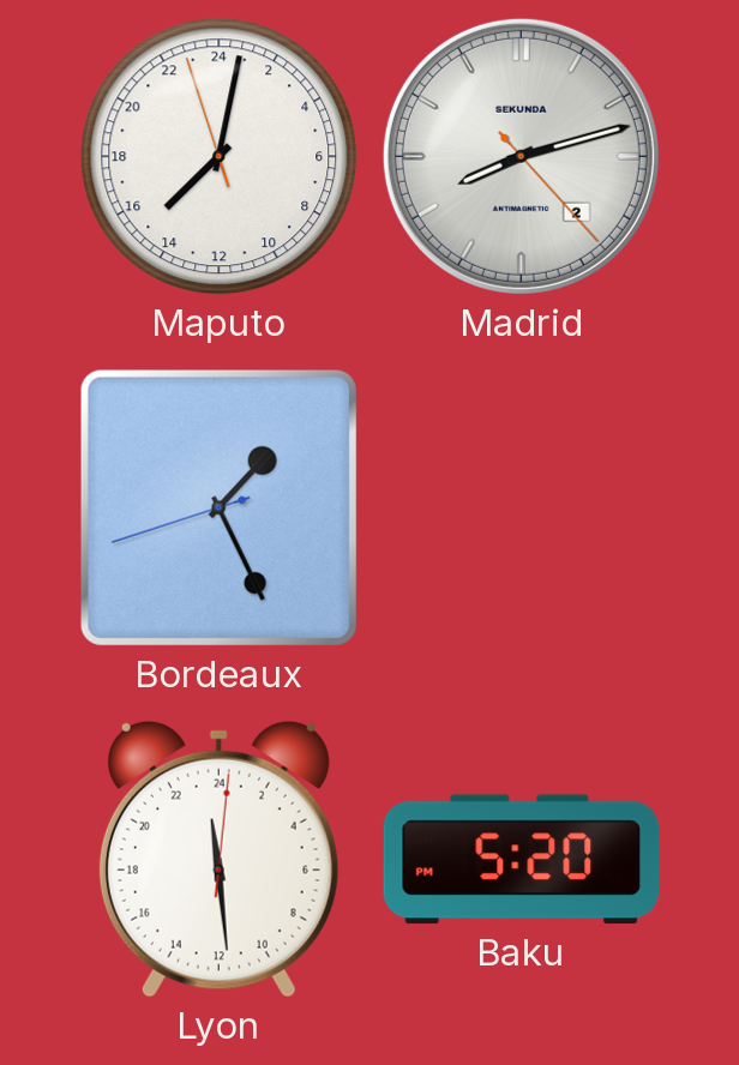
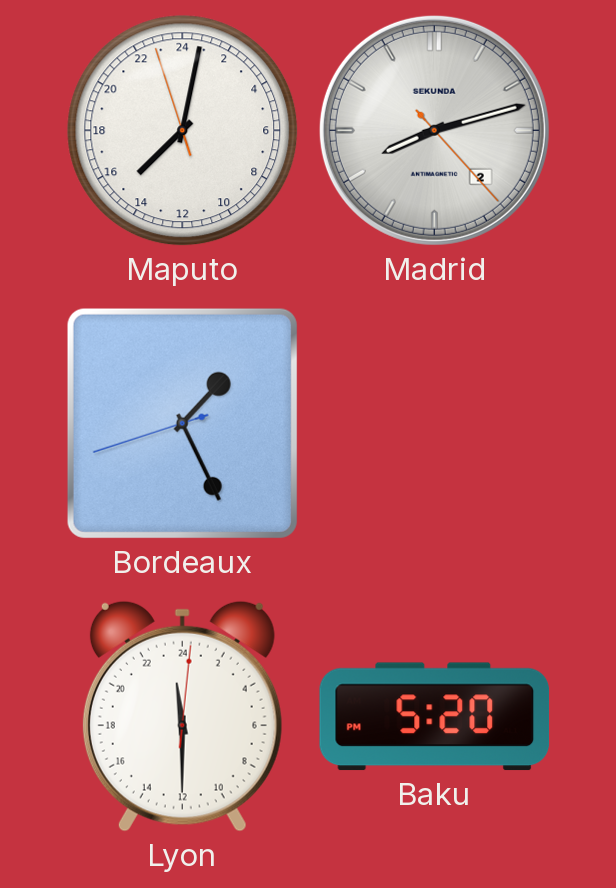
Lyon: 23:29 -> 23:30
